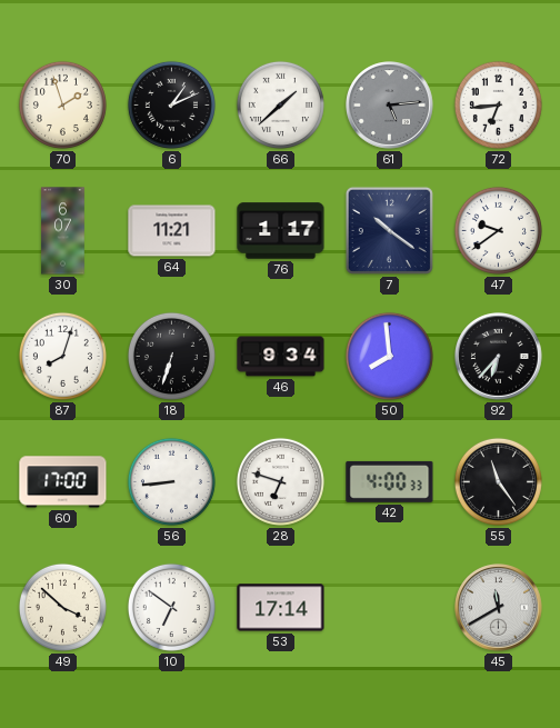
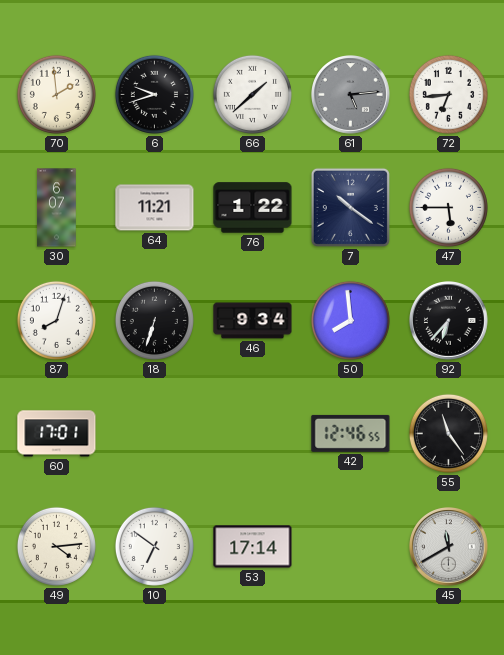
70: 1:57 -> 1:59
6: 1:11 -> 9:42
76: 1:17 -> 1:22
47: 9:39 -> 5:45
60: 17:00 -> 17:01
56: 8:44 -> none
28: 6:48 -> none
42: 4:00 -> 12:46
49: 3:52 -> 4:14
